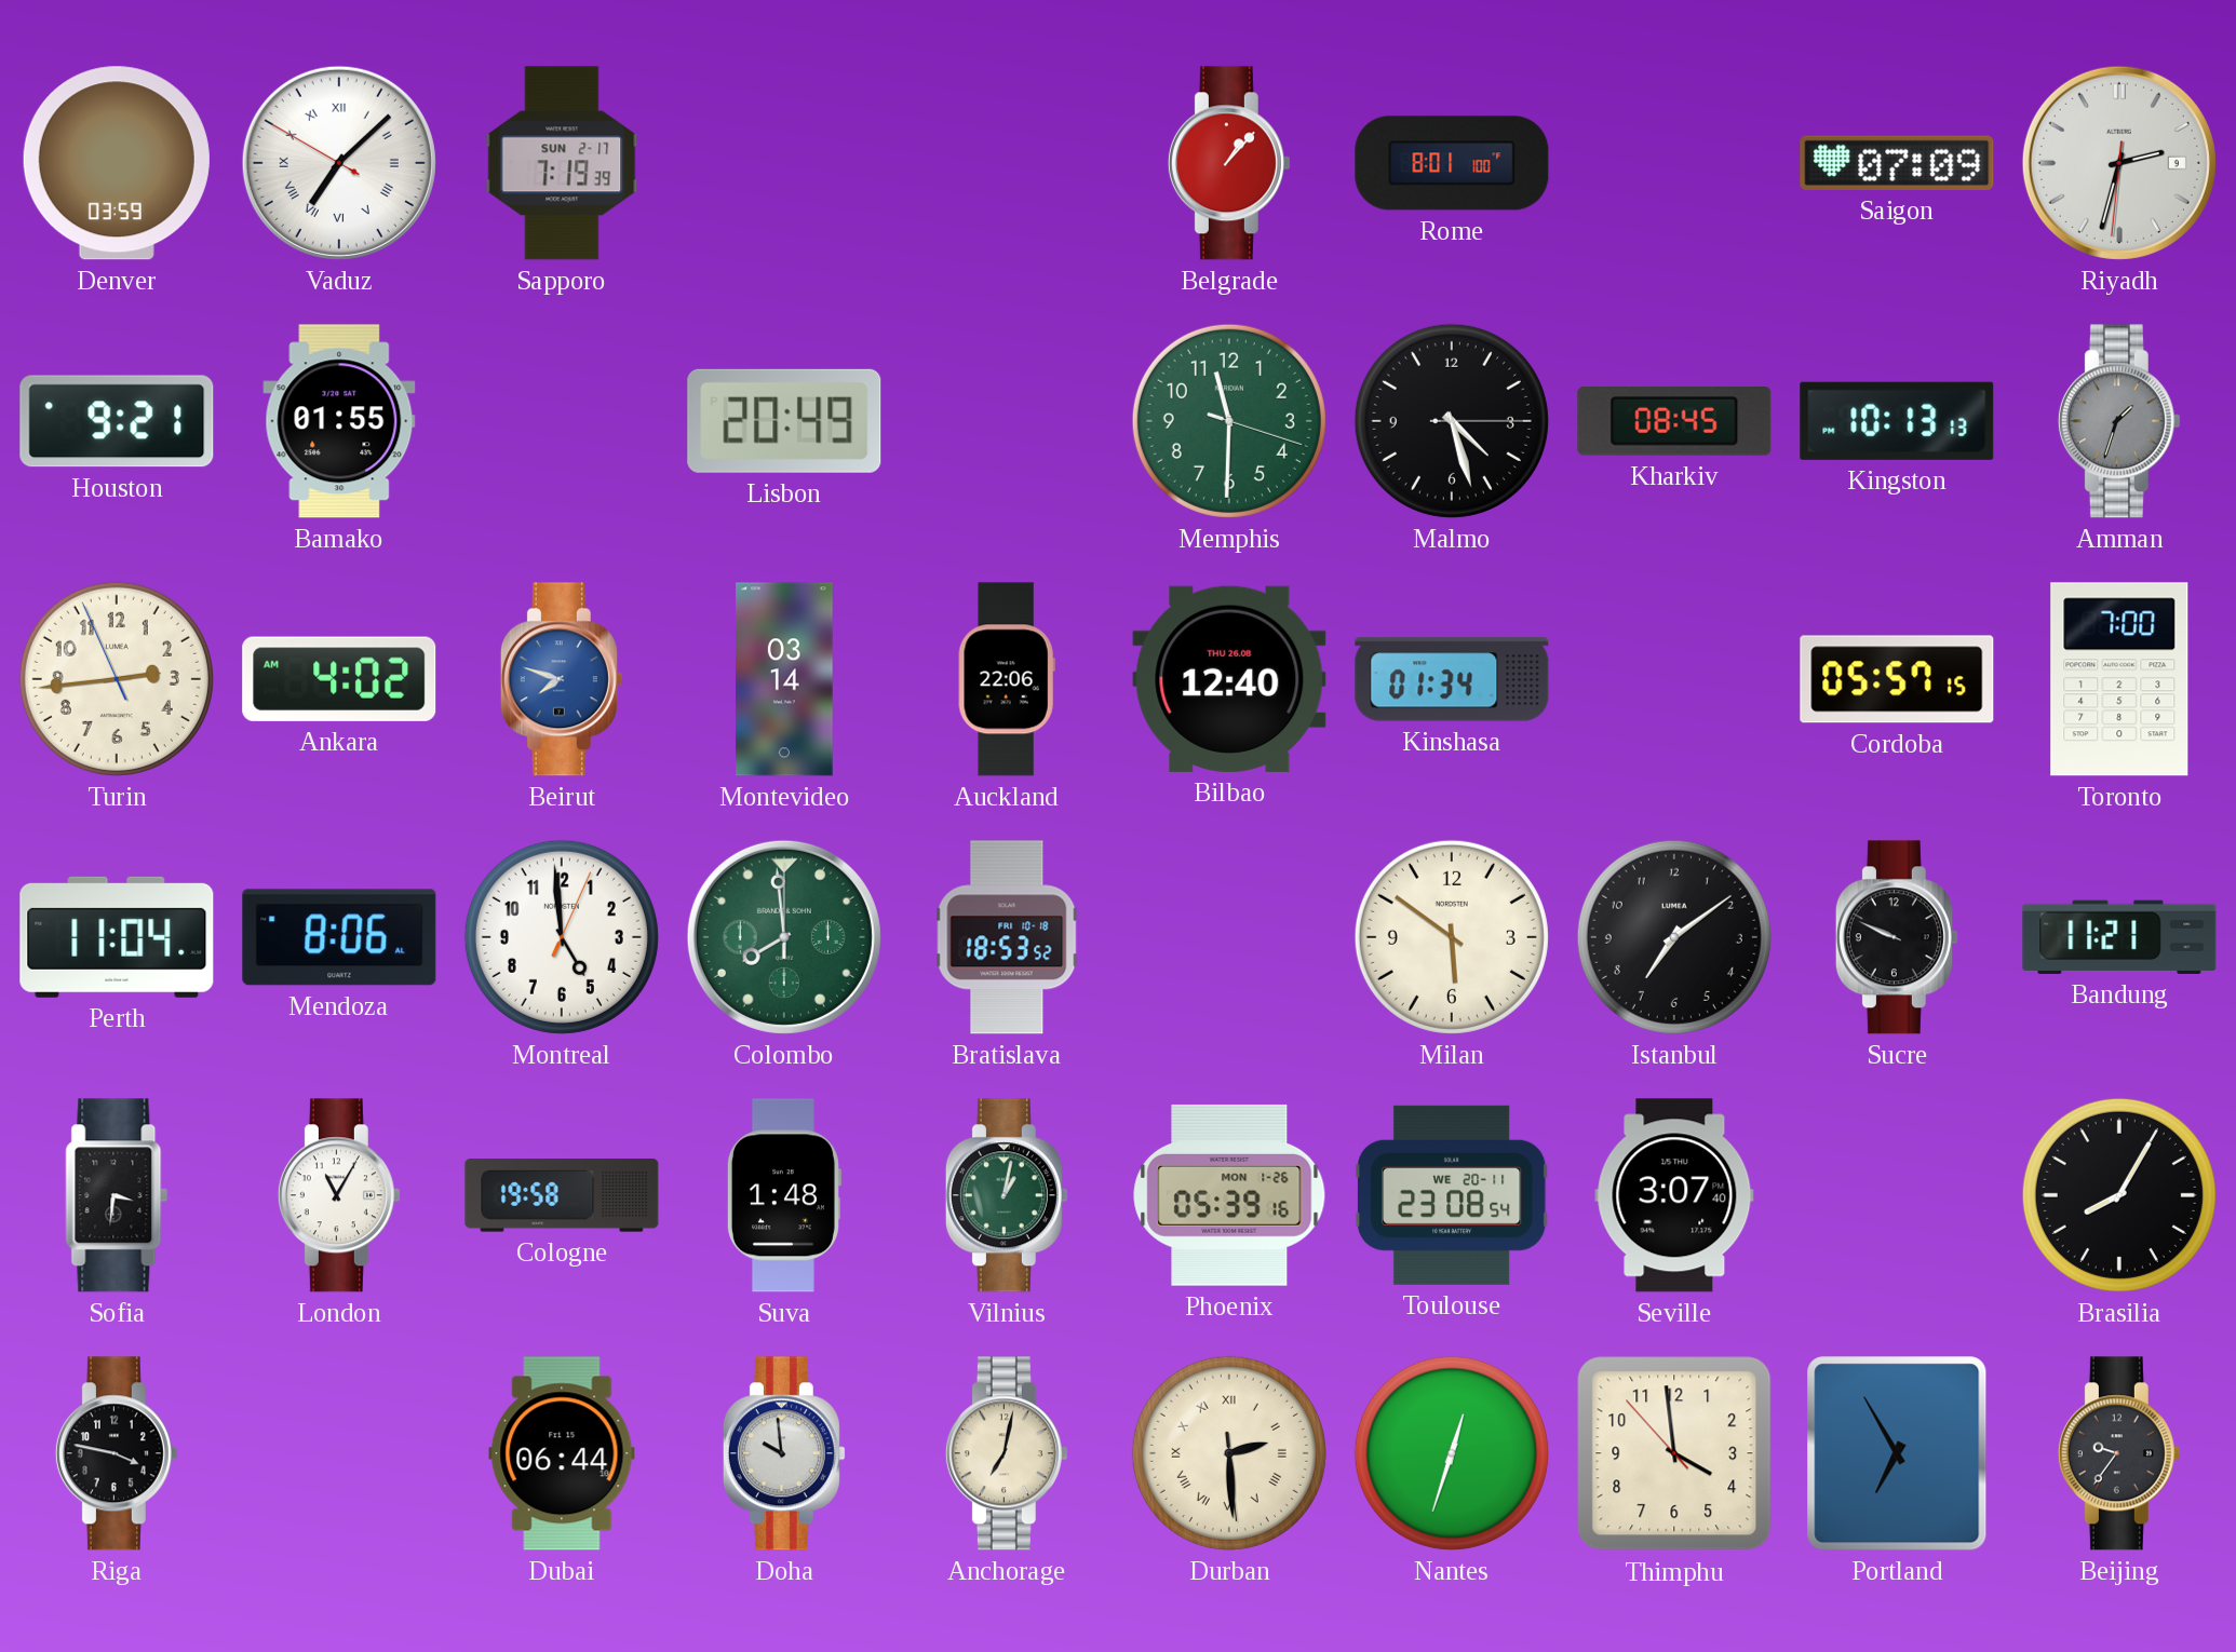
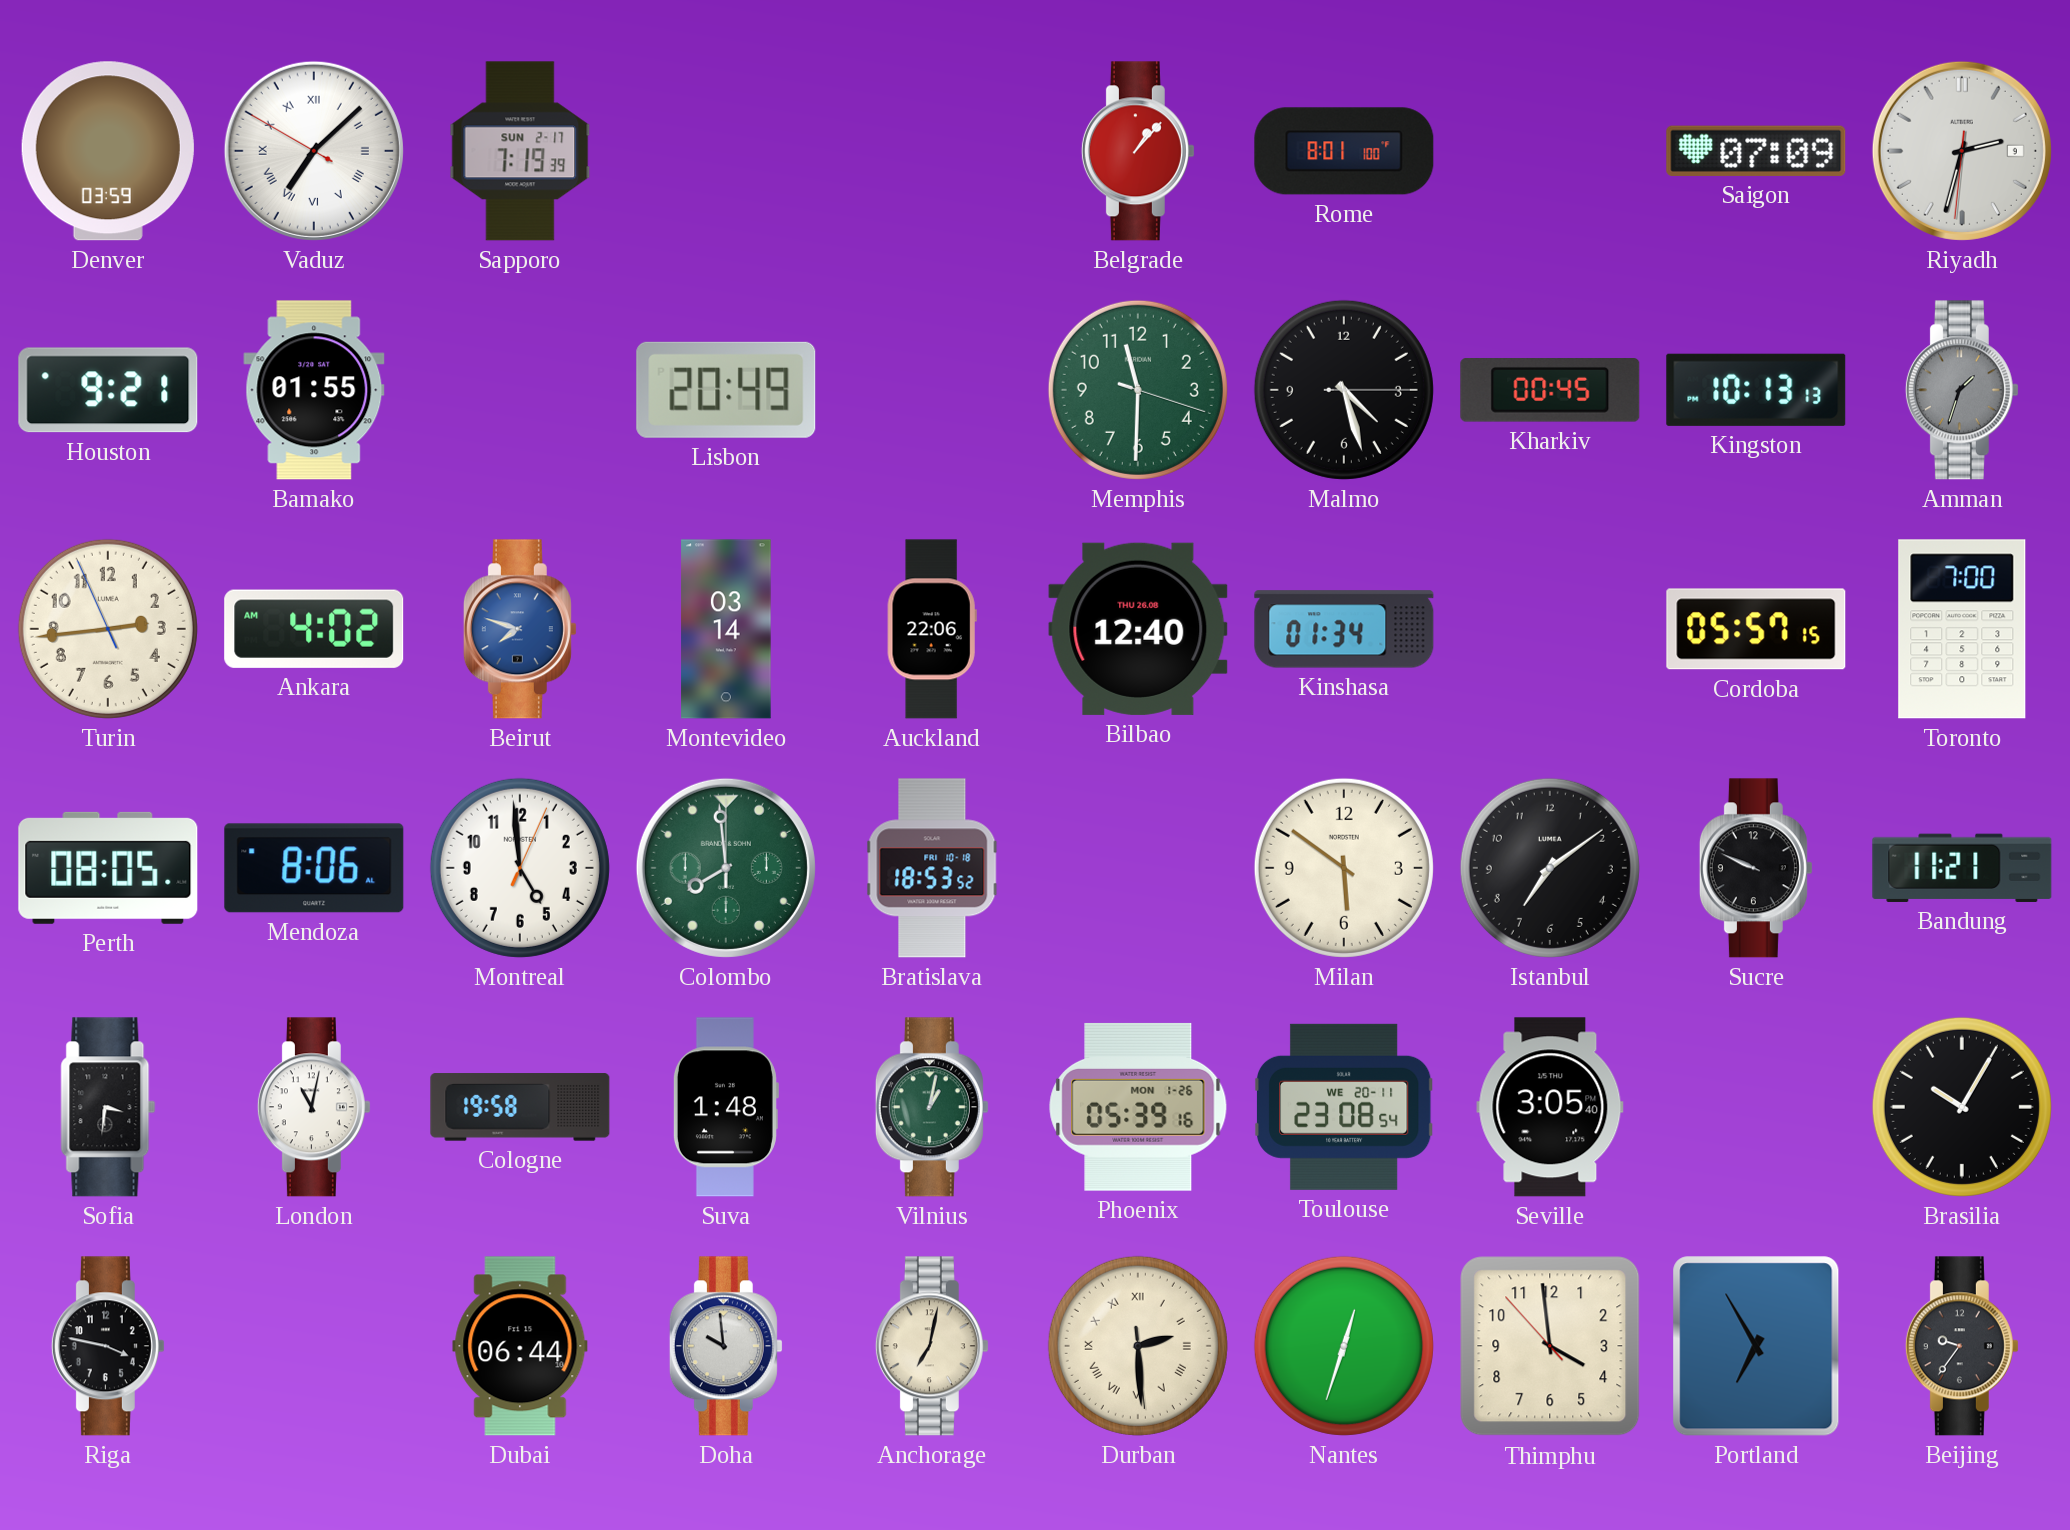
Kharkiv: 08:45 -> 00:45
Perth: 11:04 -> 08:05
London: 11:05 -> 11:02
Seville: 3:07 -> 3:05
Brasilia: 8:05 -> 10:05
